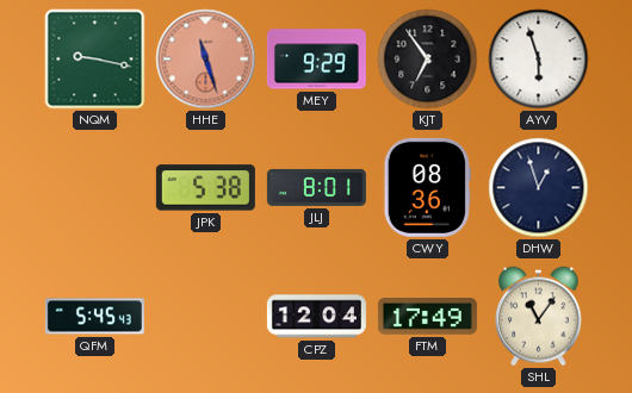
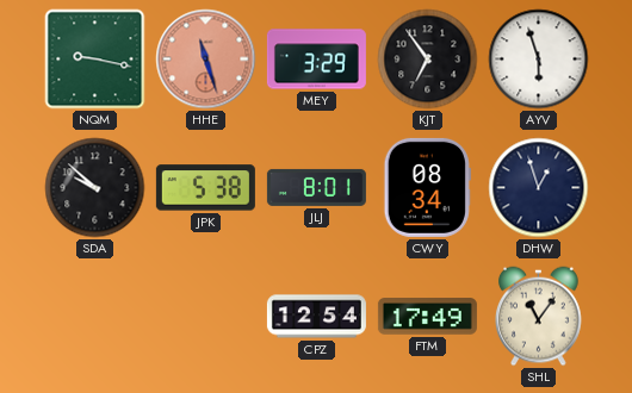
MEY: 9:29 -> 3:29
SDA: none -> 9:52
CWY: 08:36 -> 08:34
QFM: 5:45 -> none
CPZ: 12:04 -> 12:54
